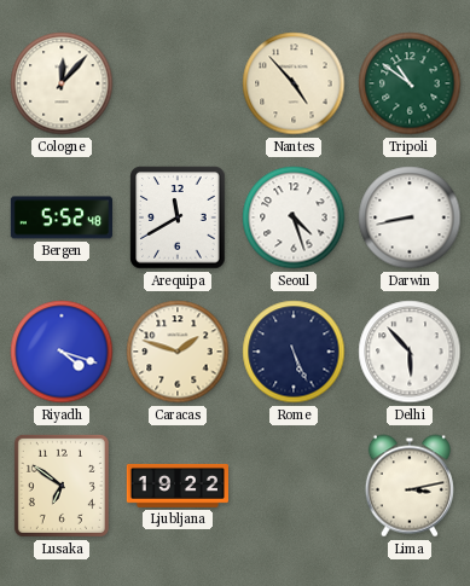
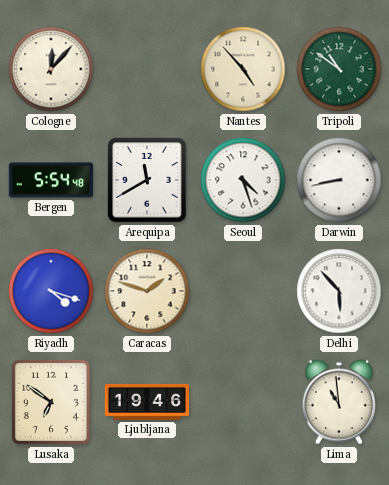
Bergen: 5:52 -> 5:54
Rome: 5:26 -> none
Ljubljana: 19:22 -> 19:46
Lima: 3:13 -> 10:59
